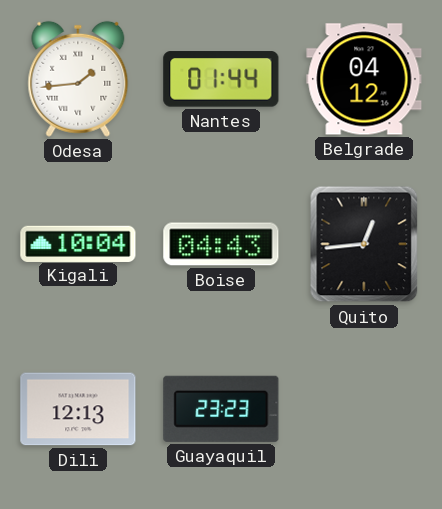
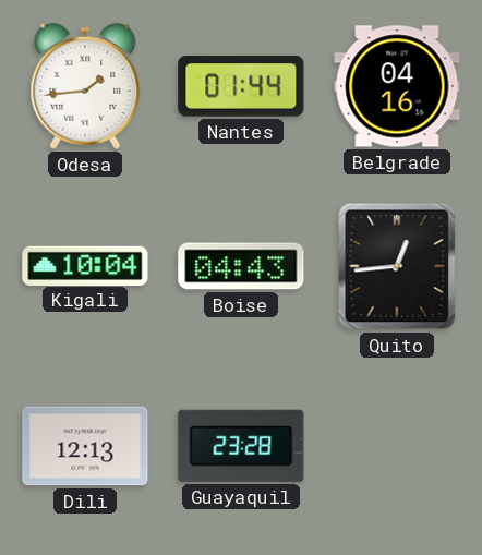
Belgrade: 04:12 -> 04:16
Guayaquil: 23:23 -> 23:28
